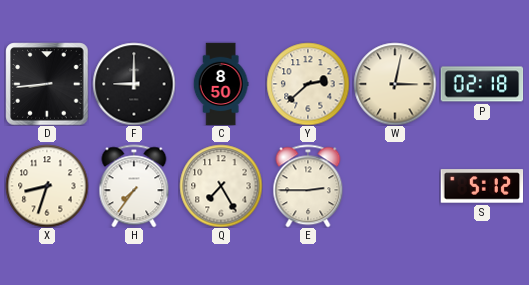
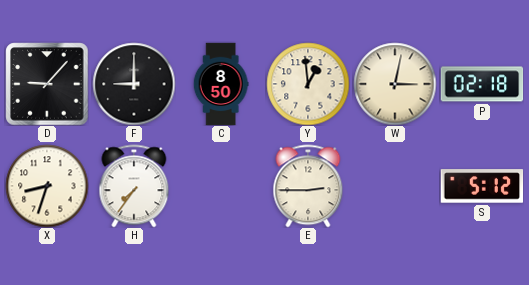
D: 8:44 -> 9:07
Y: 2:38 -> 12:59
Q: 7:25 -> none
